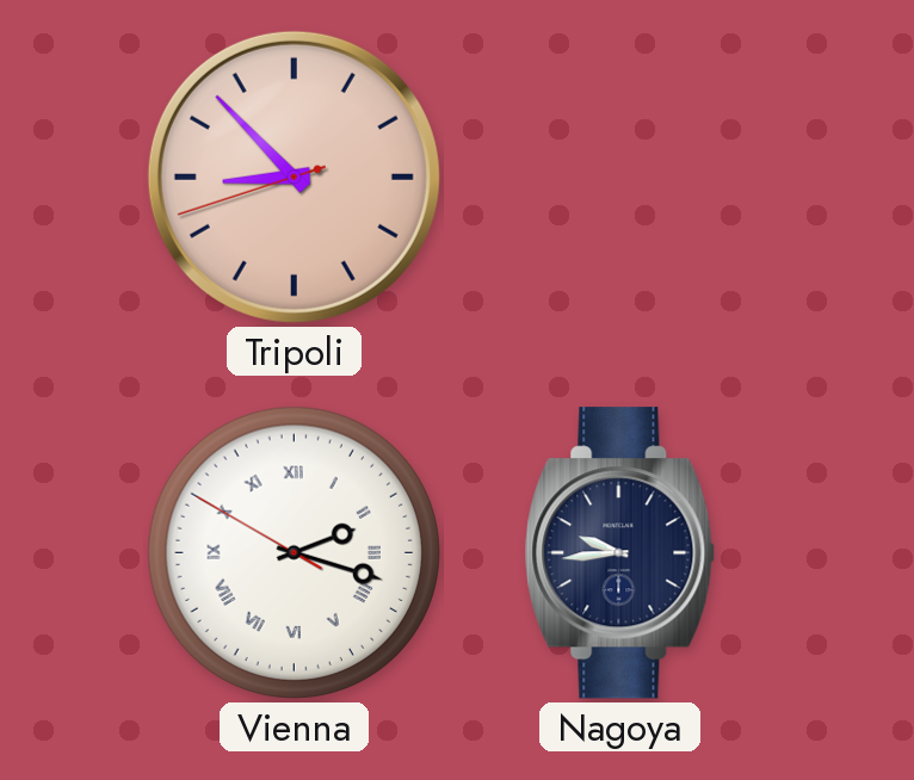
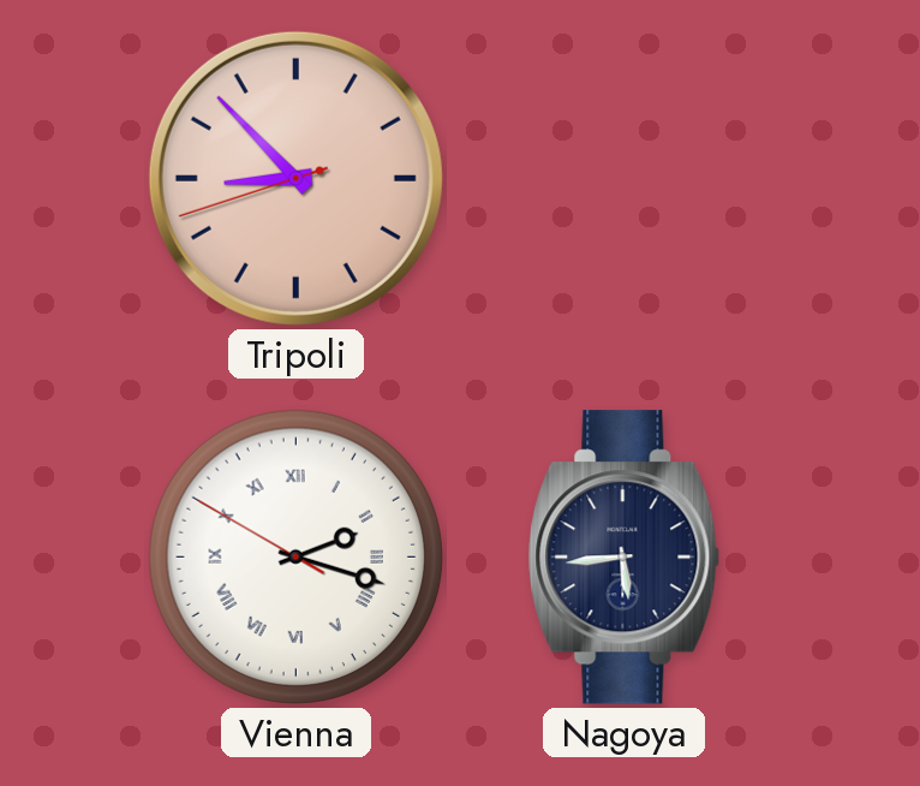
Nagoya: 9:44 -> 5:44
